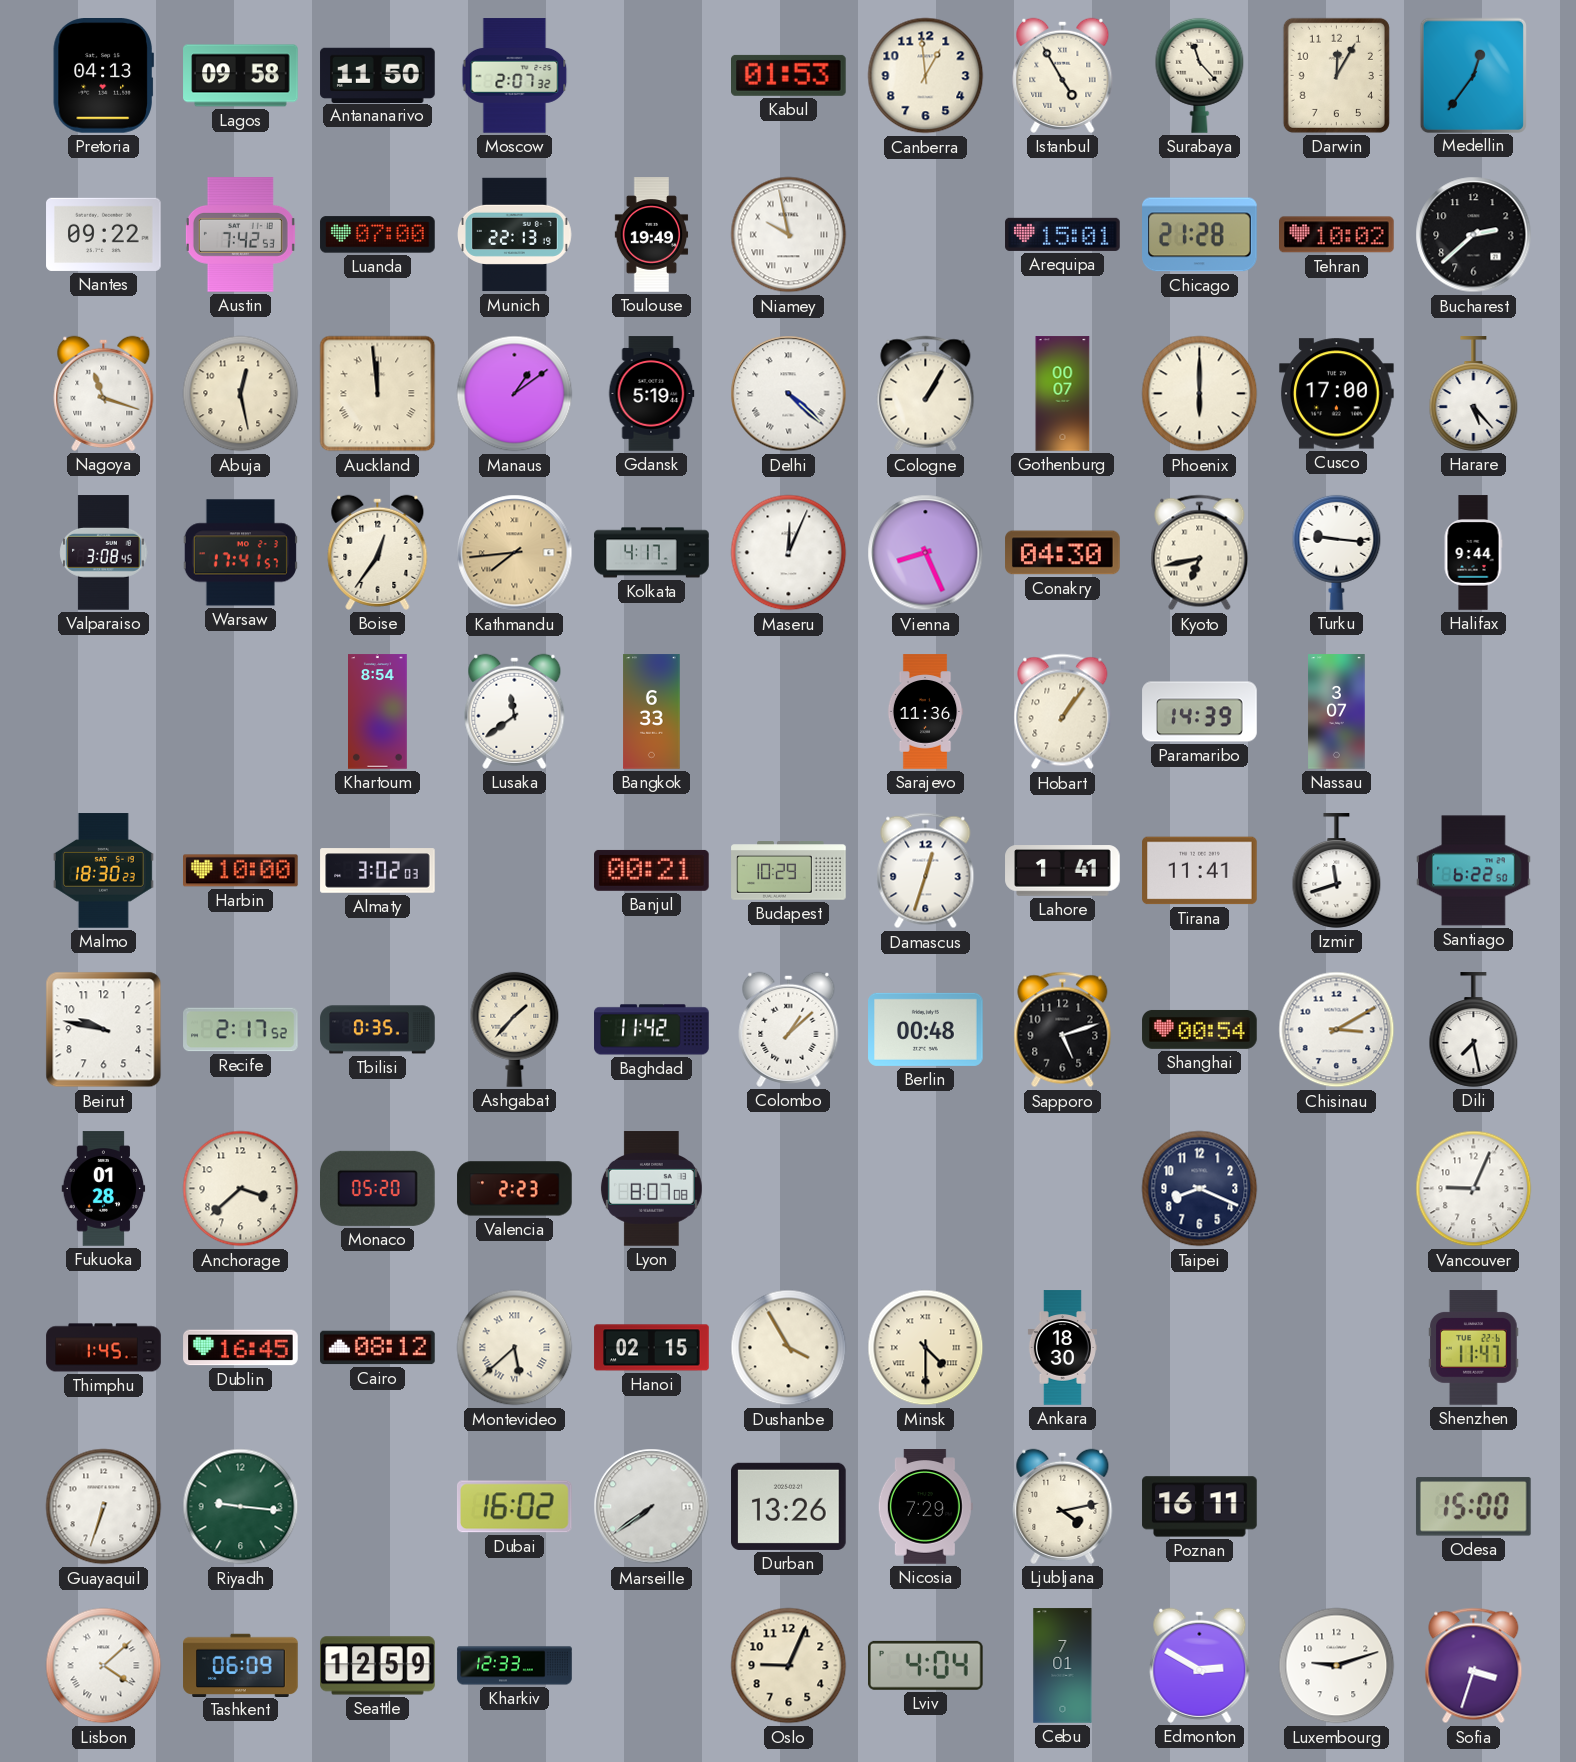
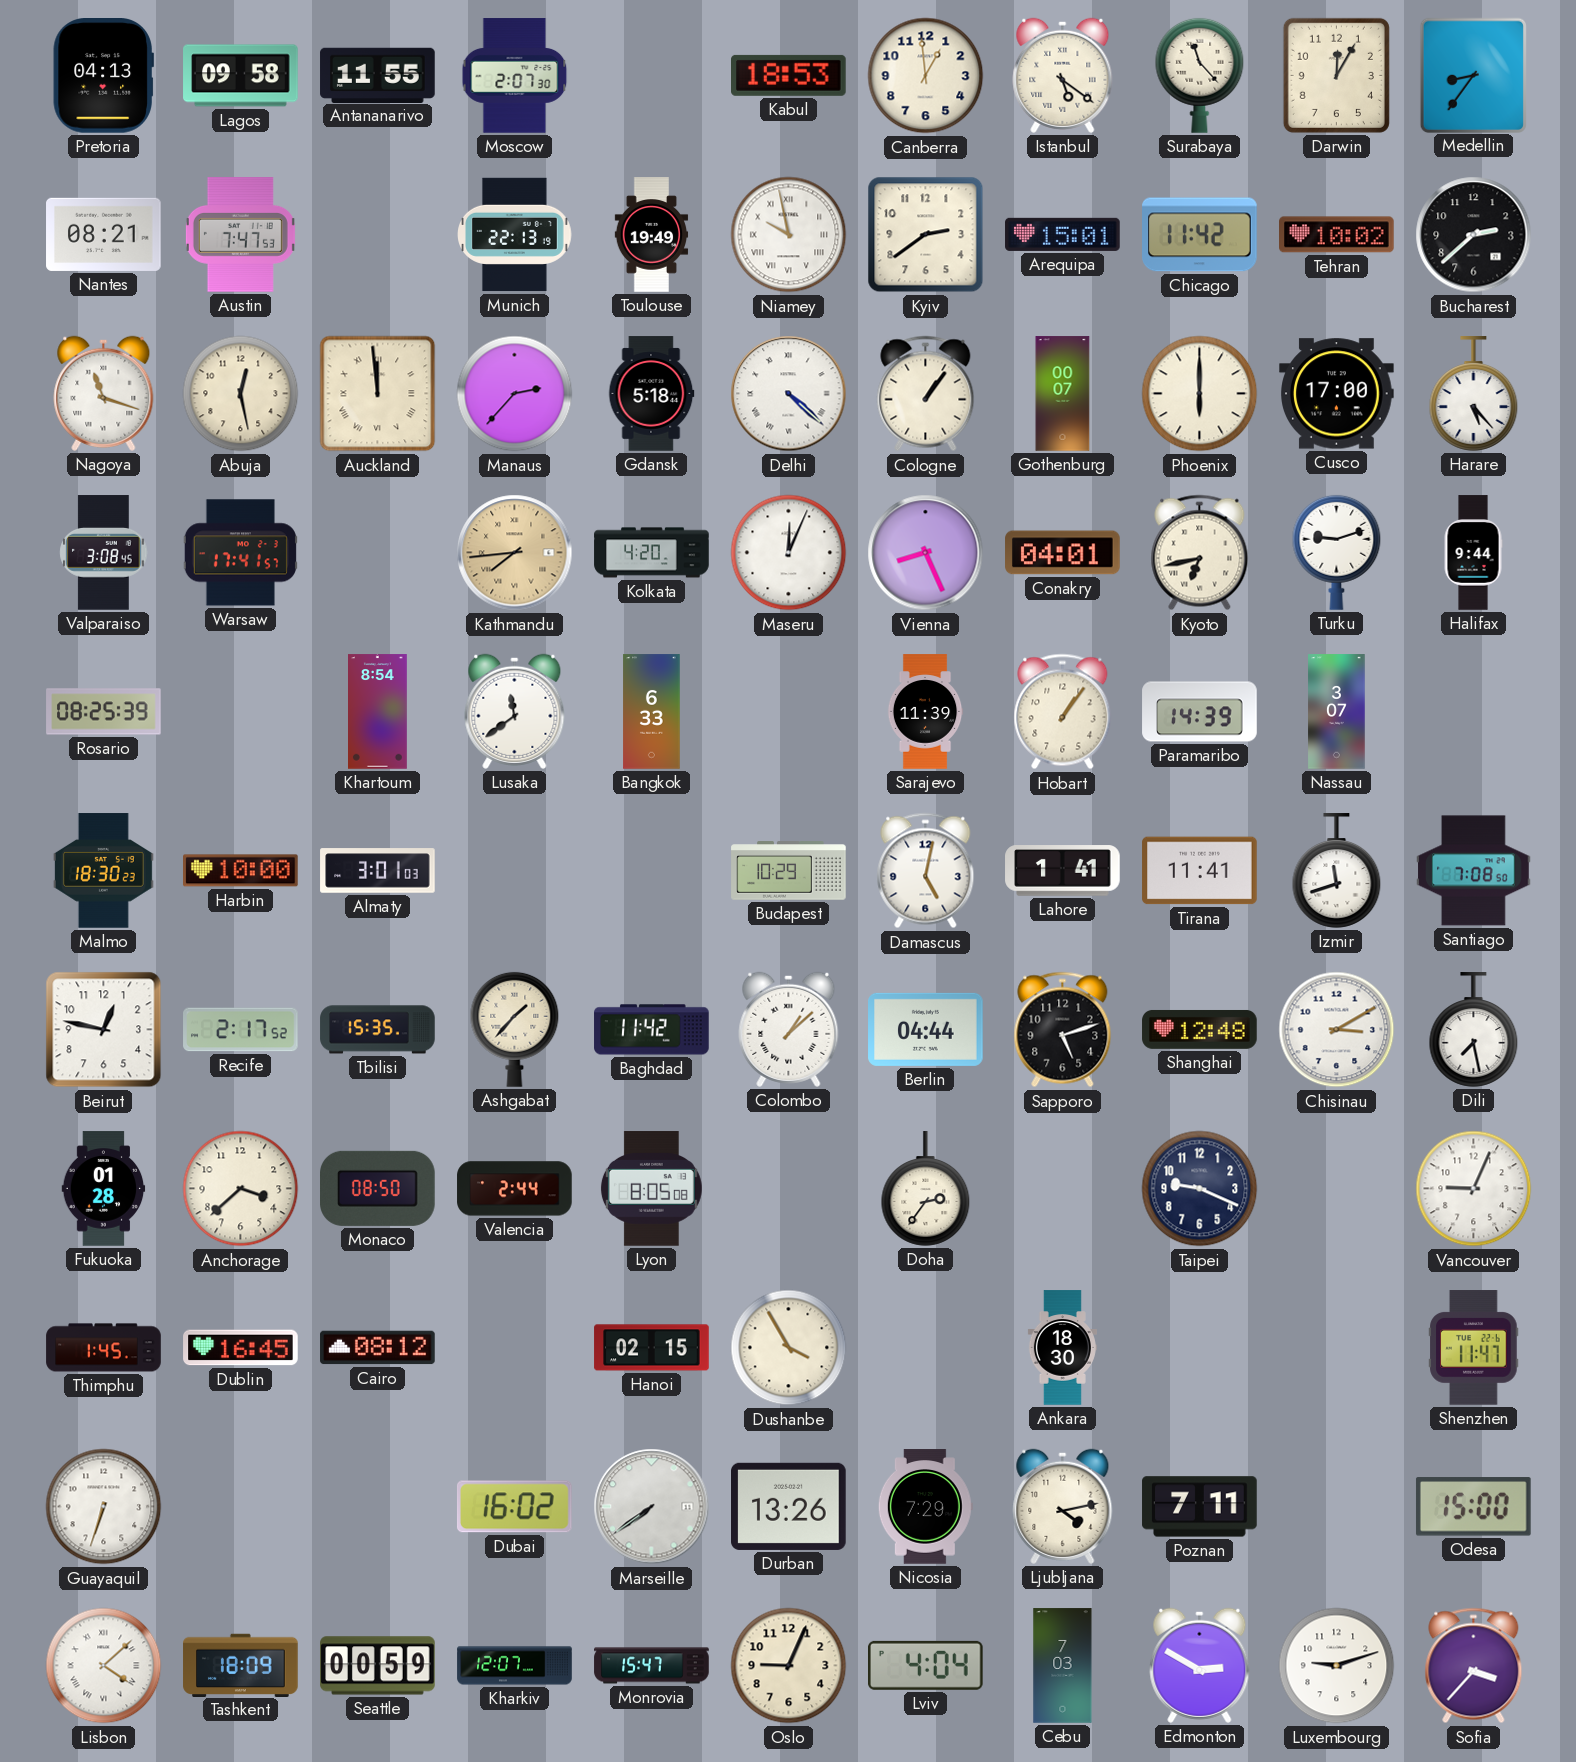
Antananarivo: 11:50 -> 11:55
Moscow: 2:07:32 -> 2:07:30
Kabul: 01:53 -> 18:53
Istanbul: 4:55 -> 5:21
Medellin: 12:36 -> 8:36
Nantes: 09:22 -> 08:21
Austin: 7:42 -> 7:47
Luanda: 07:00 -> none
Kyiv: none -> 2:39
Chicago: 21:28 -> 11:42
Manaus: 1:09 -> 2:37
Gdansk: 5:19 -> 5:18
Cologne: 1:05 -> 1:06
Boise: 12:36 -> none
Kolkata: 4:17 -> 4:20
Conakry: 04:30 -> 04:01
Turku: 9:16 -> 9:12
Rosario: none -> 08:25
Sarajevo: 11:36 -> 11:39
Almaty: 3:02 -> 3:01
Banjul: 00:21 -> none
Damascus: 12:33 -> 5:02
Santiago: 6:22 -> 7:08
Beirut: 9:47 -> 12:47
Tbilisi: 0:35 -> 15:35
Berlin: 00:48 -> 04:44
Shanghai: 00:54 -> 12:48
Monaco: 05:20 -> 08:50
Valencia: 2:23 -> 2:44
Lyon: 8:07 -> 8:05
Doha: none -> 2:36
Taipei: 8:19 -> 9:19
Montevideo: 5:38 -> none
Minsk: 4:30 -> none
Riyadh: 9:16 -> none
Poznan: 16:11 -> 7:11
Tashkent: 06:09 -> 18:09
Seattle: 12:59 -> 00:59
Kharkiv: 12:33 -> 12:07
Monrovia: none -> 15:47
Cebu: 7:01 -> 7:03
Sofia: 3:33 -> 3:37
